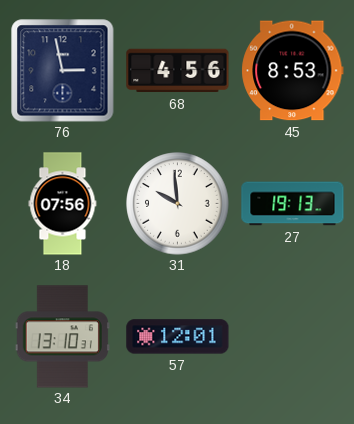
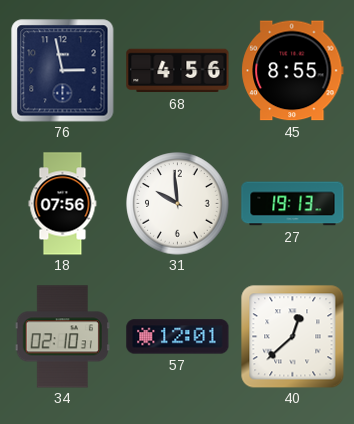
45: 8:53 -> 8:55
34: 13:10 -> 02:10
40: none -> 12:38
